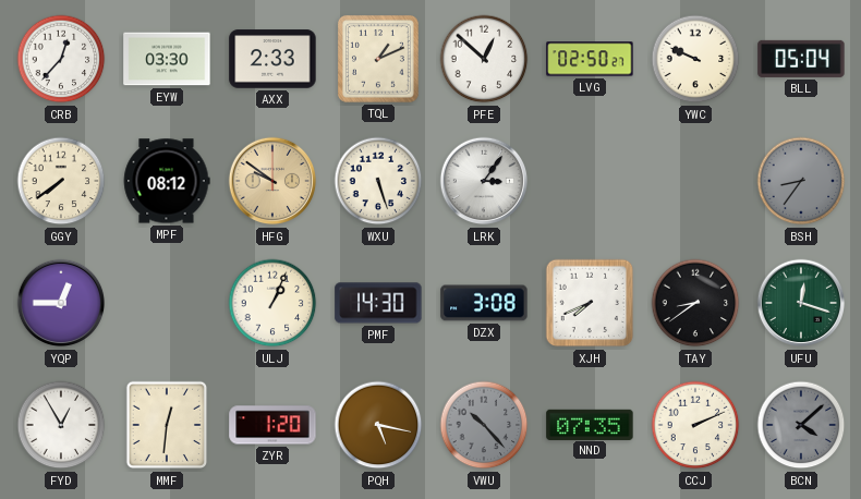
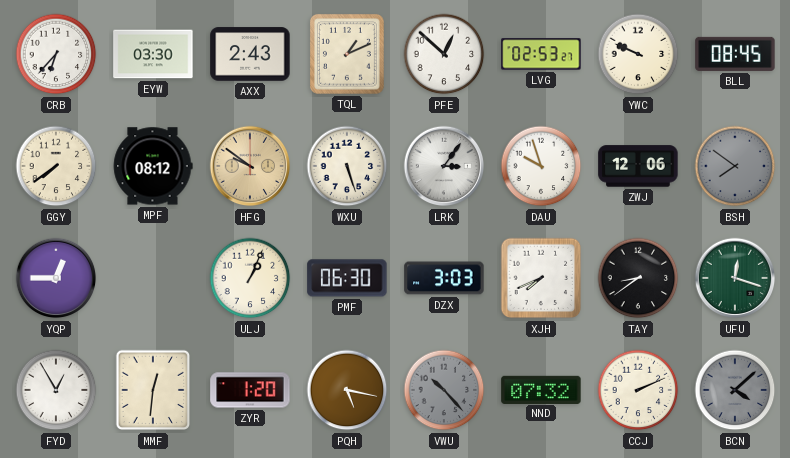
CRB: 12:37 -> 6:37
AXX: 2:33 -> 2:43
LVG: 02:50 -> 02:53
BLL: 05:04 -> 08:45
DAU: none -> 9:57
ZWJ: none -> 12:06
BSH: 8:36 -> 7:51
PMF: 14:30 -> 06:30
DZX: 3:08 -> 3:03
NND: 07:35 -> 07:32
